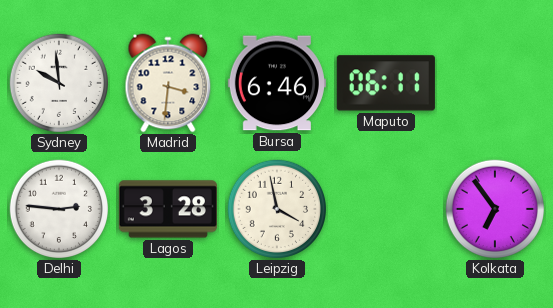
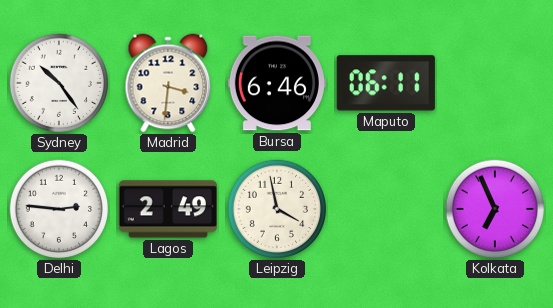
Sydney: 9:59 -> 10:24
Lagos: 3:28 -> 2:49
Kolkata: 6:54 -> 6:56
